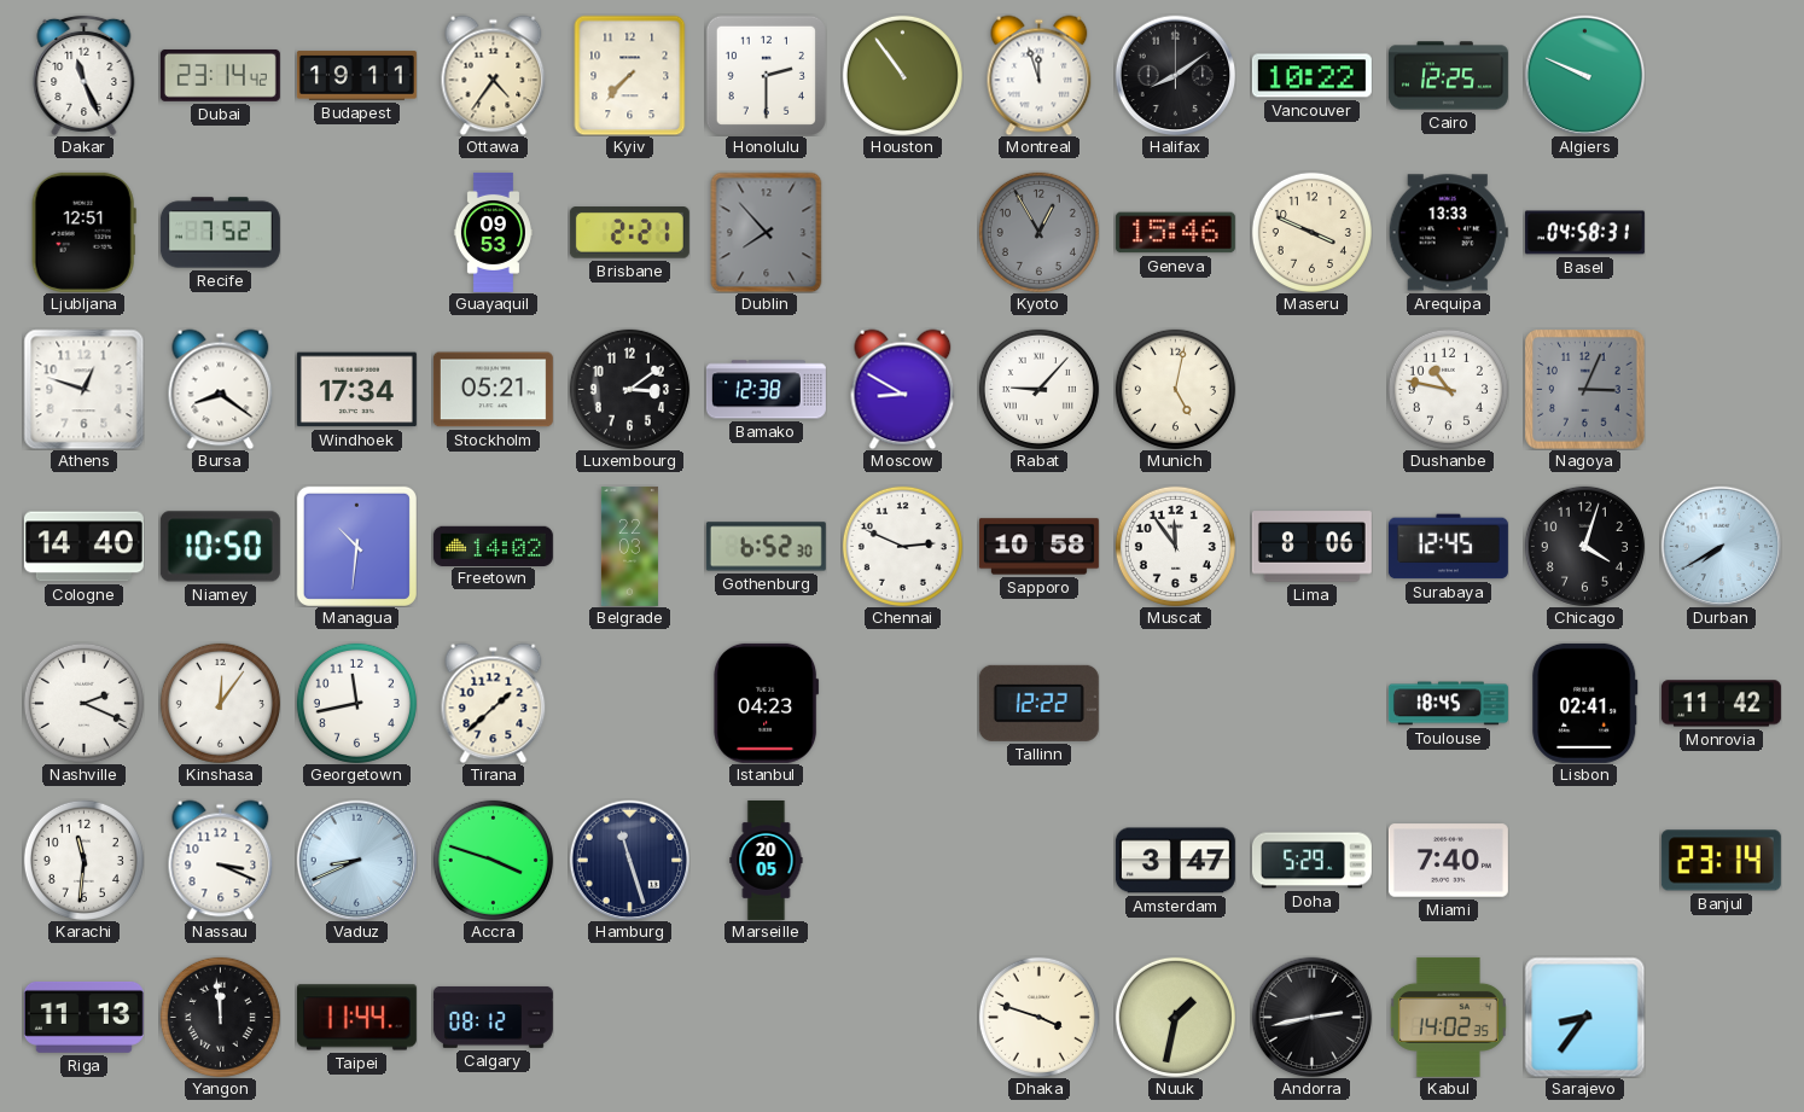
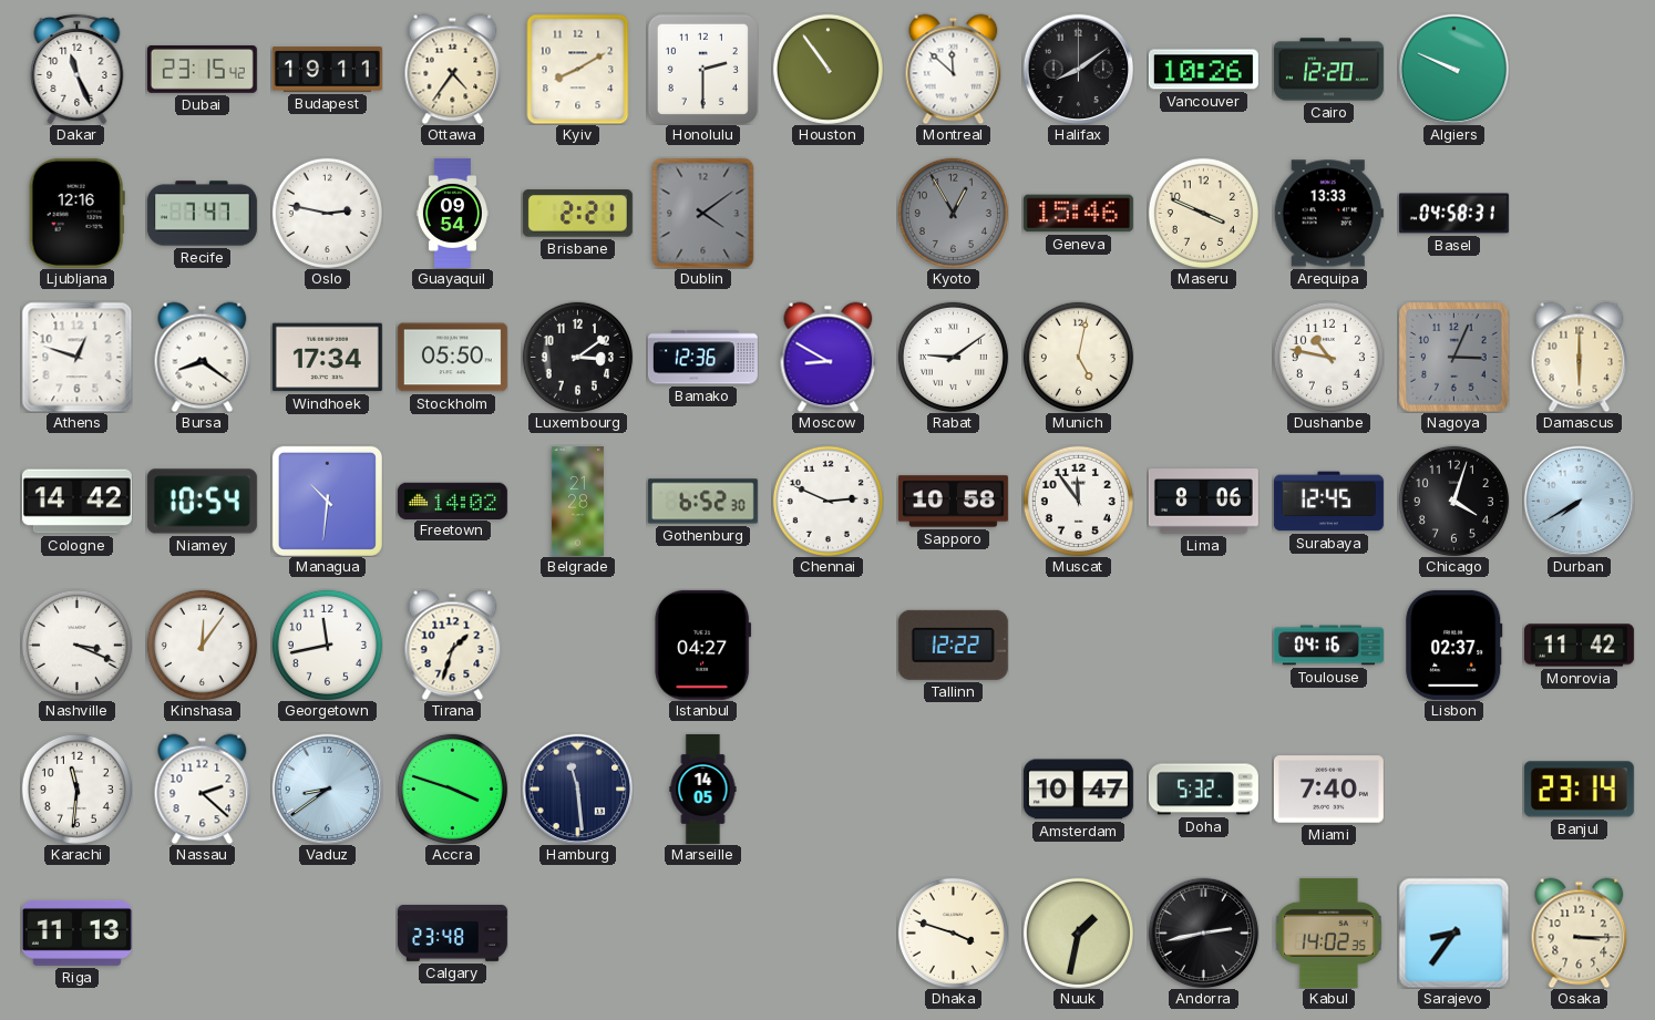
Dubai: 23:14 -> 23:15
Kyiv: 7:37 -> 8:10
Montreal: 11:57 -> 11:52
Vancouver: 10:22 -> 10:26
Cairo: 12:25 -> 12:20
Ljubljana: 12:51 -> 12:16
Recife: 7:52 -> 7:47
Oslo: none -> 2:47
Guayaquil: 09:53 -> 09:54
Dublin: 7:53 -> 4:09
Stockholm: 05:21 -> 05:50
Bamako: 12:38 -> 12:36
Rabat: 9:07 -> 9:09
Damascus: none -> 6:00
Cologne: 14:40 -> 14:42
Niamey: 10:50 -> 10:54
Belgrade: 22:03 -> 21:28
Nashville: 2:19 -> 3:19
Tirana: 1:38 -> 1:33
Istanbul: 04:23 -> 04:27
Toulouse: 18:45 -> 04:16
Lisbon: 02:41 -> 02:37
Nassau: 3:19 -> 2:22
Vaduz: 8:41 -> 8:39
Hamburg: 11:27 -> 11:29
Marseille: 20:05 -> 14:05
Amsterdam: 3:47 -> 10:47
Doha: 5:29 -> 5:32
Yangon: 11:59 -> none
Taipei: 11:44 -> none
Calgary: 08:12 -> 23:48
Osaka: none -> 3:15
